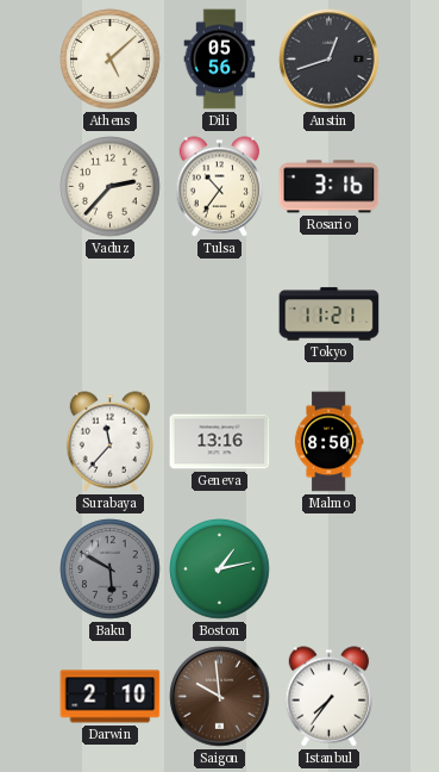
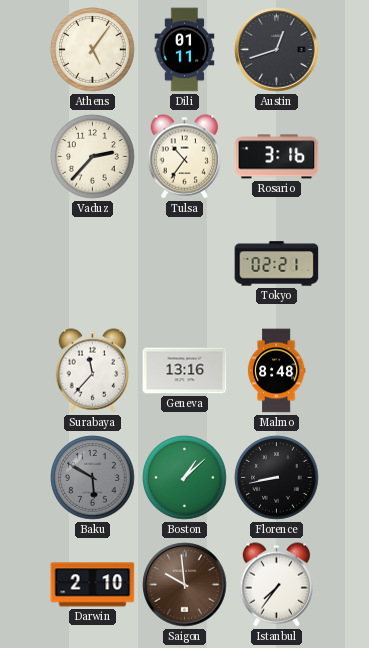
Athens: 5:08 -> 5:06
Dili: 05:56 -> 01:11
Tokyo: 11:21 -> 02:21
Malmo: 8:50 -> 8:48
Boston: 1:13 -> 1:08
Florence: none -> 8:43
